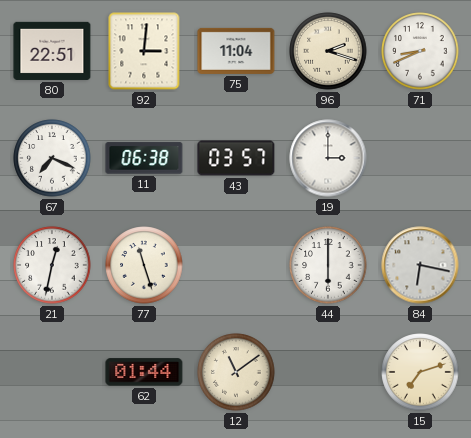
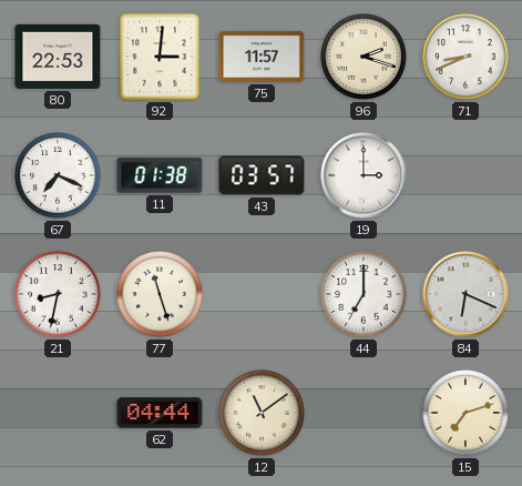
80: 22:51 -> 22:53
75: 11:04 -> 11:57
11: 06:38 -> 01:38
21: 12:32 -> 8:32
44: 6:00 -> 7:00
84: 6:17 -> 6:19
62: 01:44 -> 04:44
